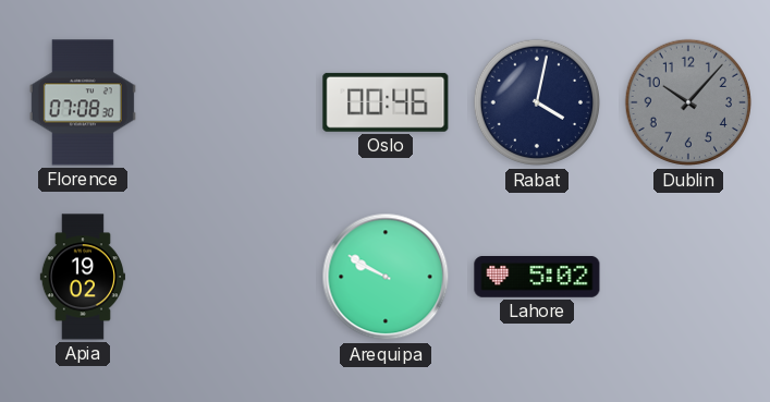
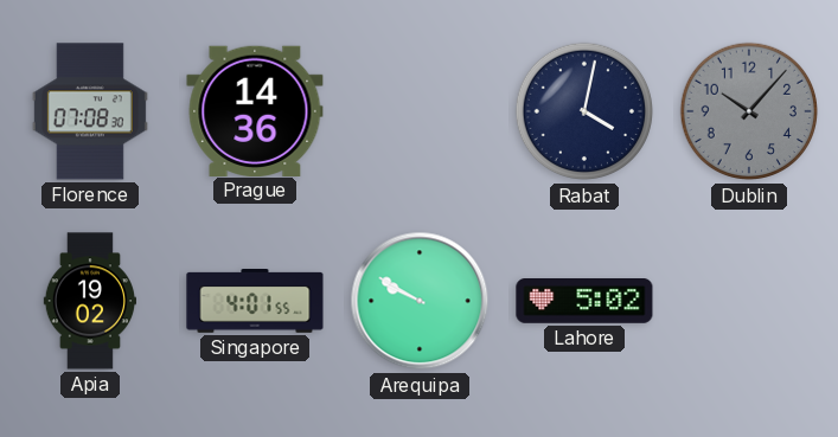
Prague: none -> 14:36
Oslo: 00:46 -> none
Singapore: none -> 4:01
